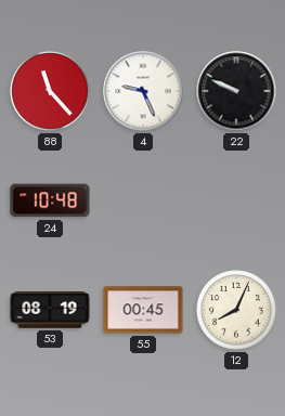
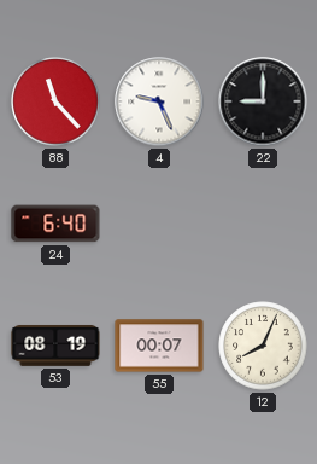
22: 9:49 -> 9:00
24: 10:48 -> 6:40
55: 00:45 -> 00:07
